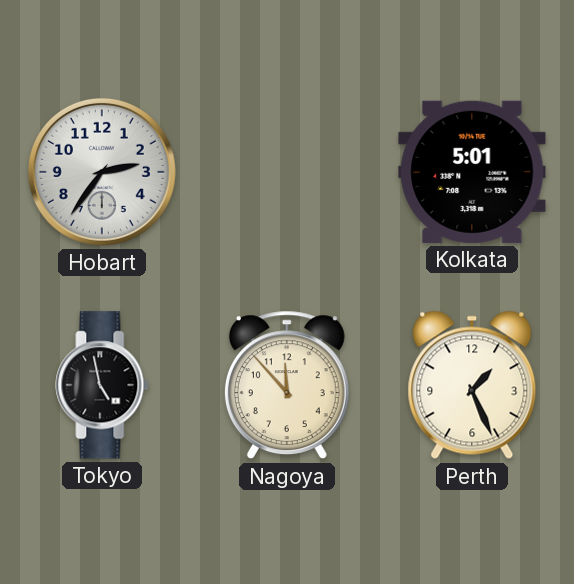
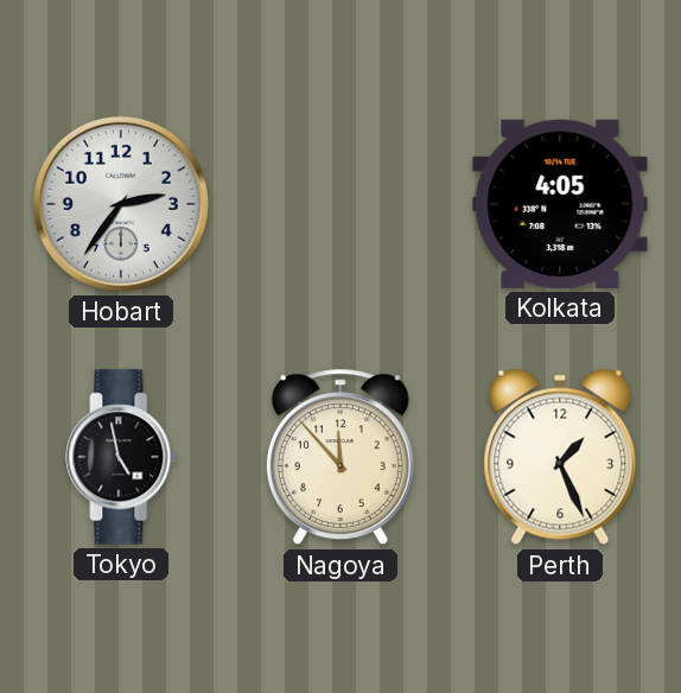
Kolkata: 5:01 -> 4:05
